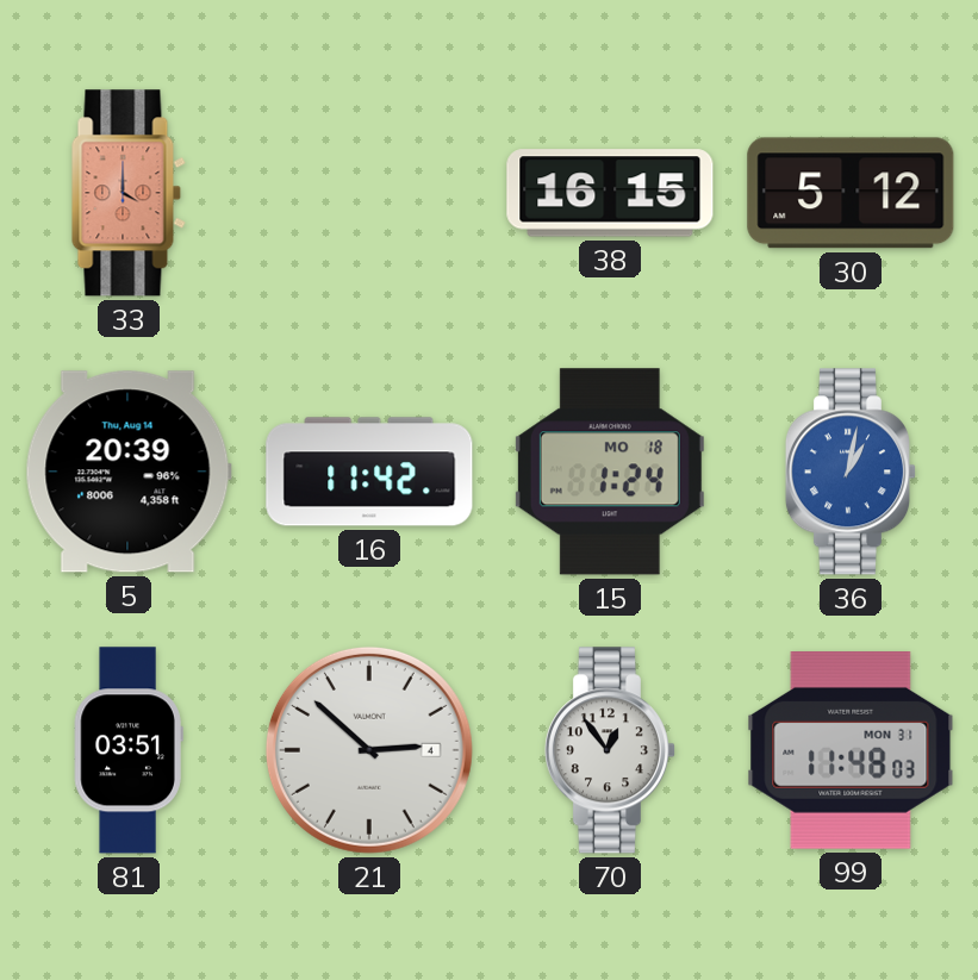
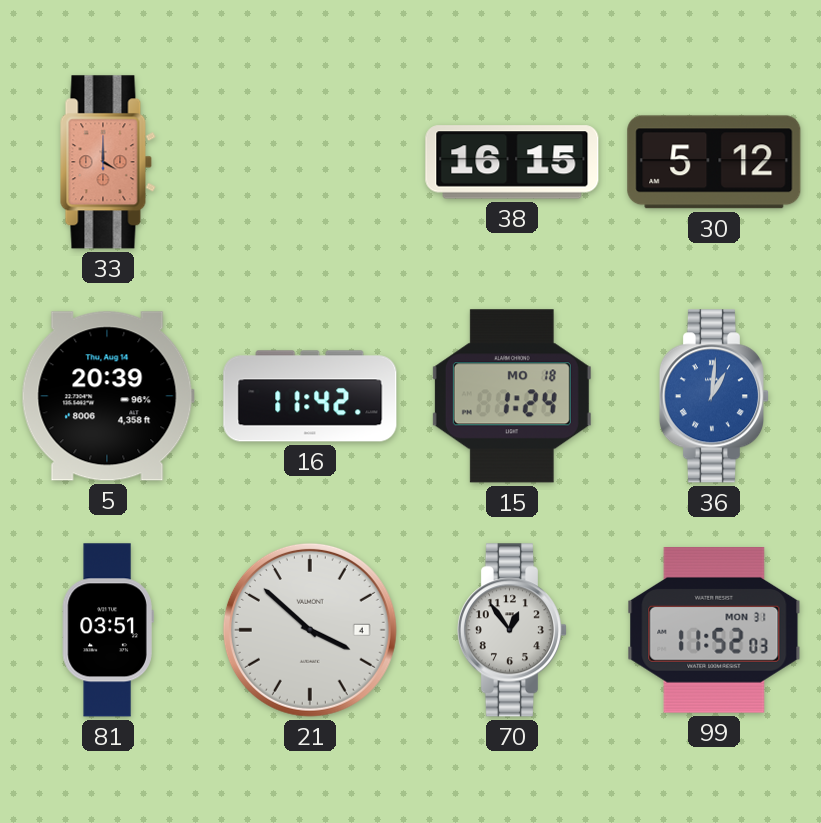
36: 1:02 -> 1:01
21: 2:52 -> 3:52
99: 11:48 -> 11:52
